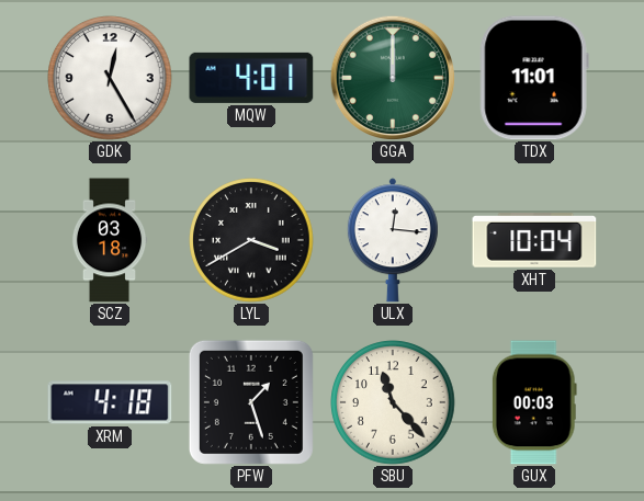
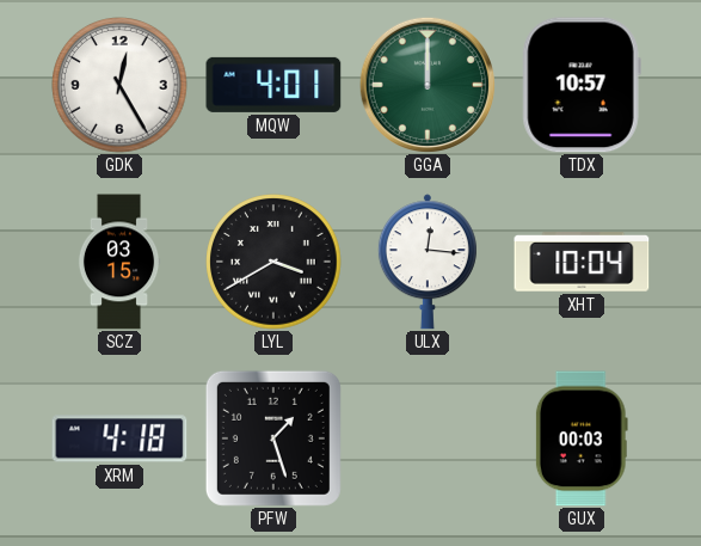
TDX: 11:01 -> 10:57
SCZ: 03:18 -> 03:15
SBU: 11:23 -> none
